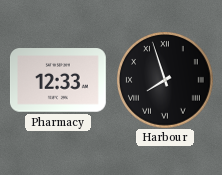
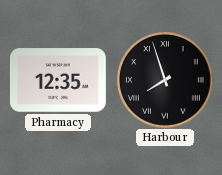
Pharmacy: 12:33 -> 12:35
